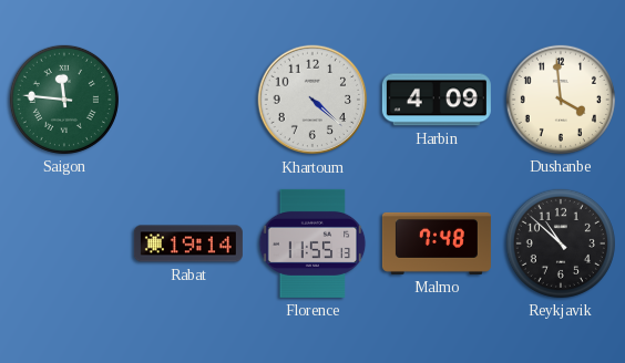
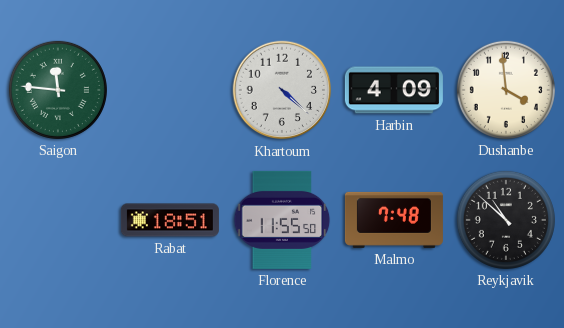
Rabat: 19:14 -> 18:51
Florence: 11:55:13 -> 11:55:50
